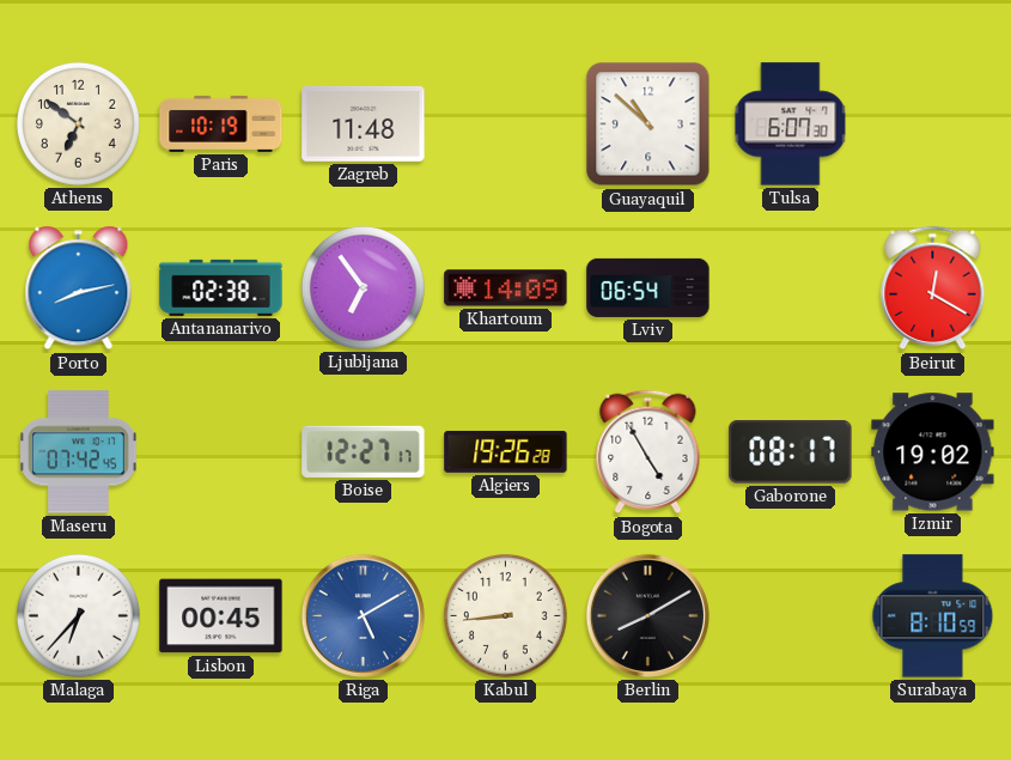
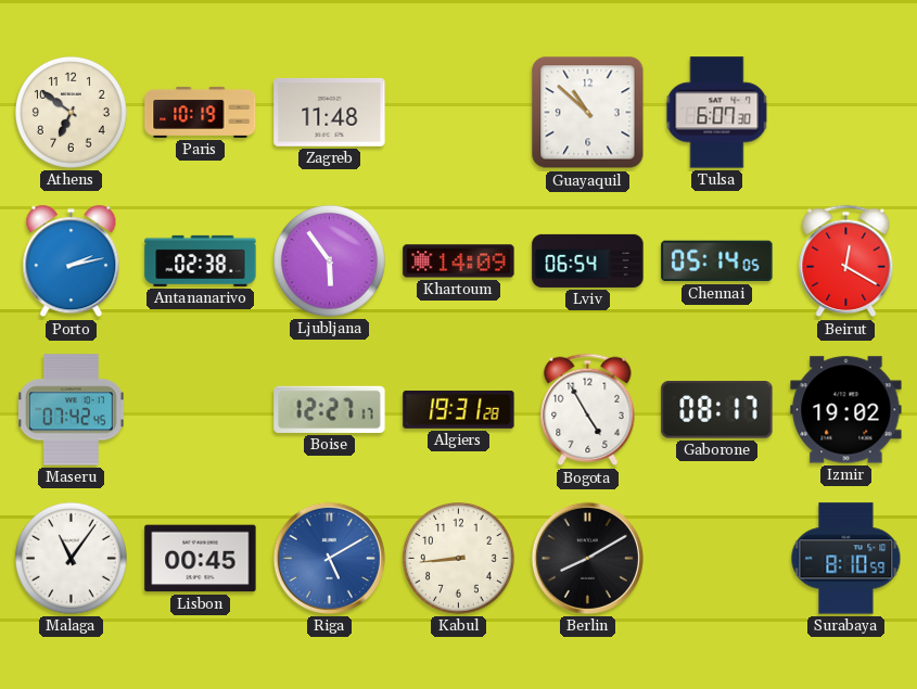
Porto: 8:13 -> 2:13
Ljubljana: 6:54 -> 5:54
Chennai: none -> 05:14
Algiers: 19:26 -> 19:31
Malaga: 6:37 -> 11:06
